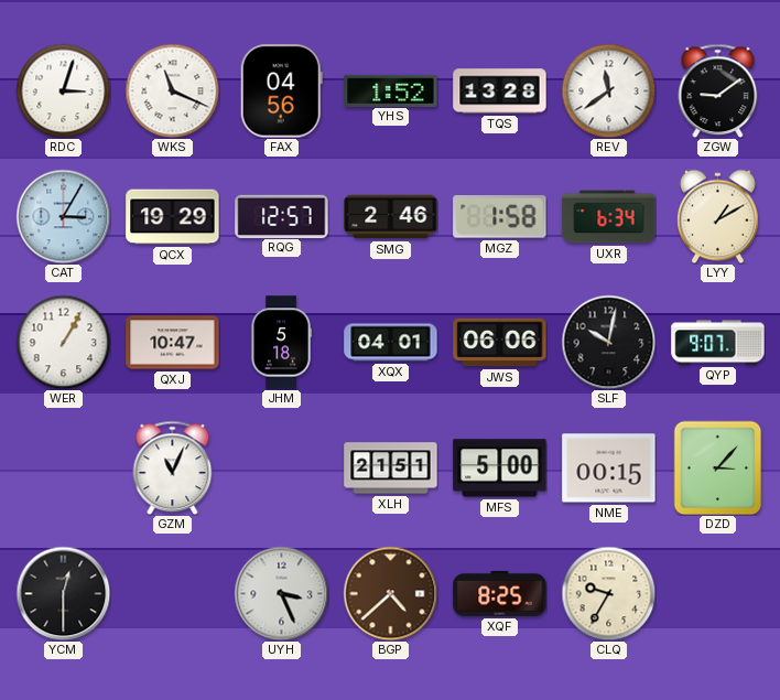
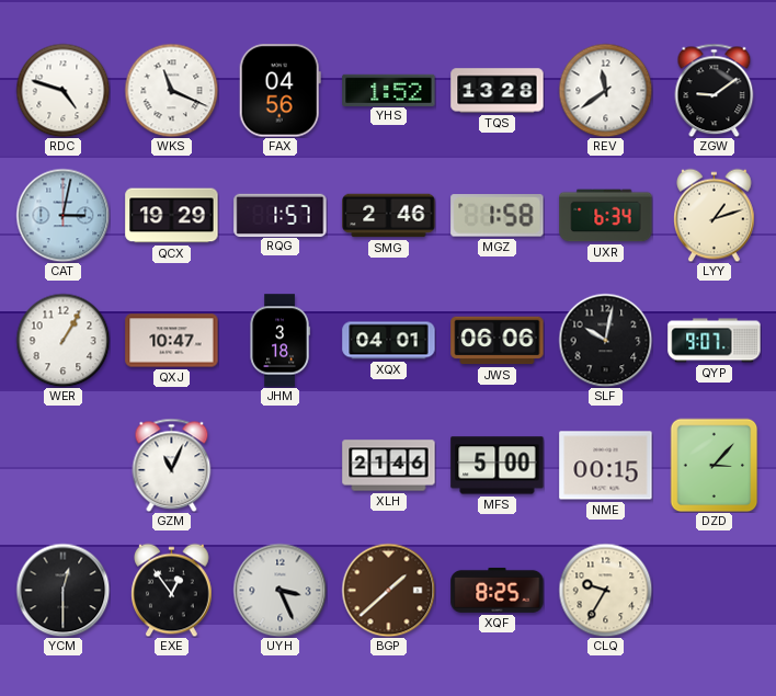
RDC: 3:03 -> 4:48
CAT: 3:05 -> 3:02
RQG: 12:57 -> 1:57
LYY: 1:10 -> 1:12
JHM: 5:18 -> 3:18
XLH: 21:51 -> 21:46
EXE: none -> 12:54
BGP: 4:38 -> 1:38
